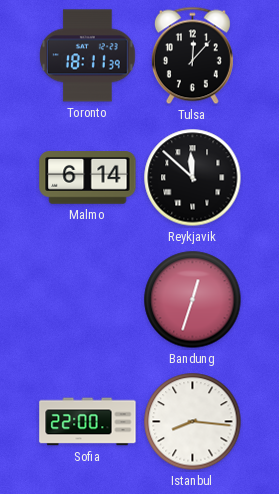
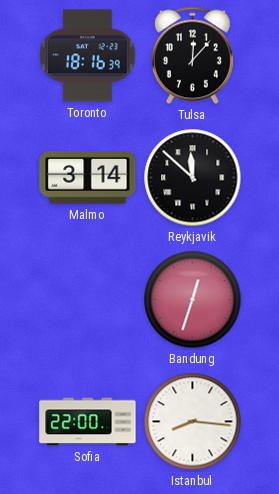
Toronto: 18:11 -> 18:16
Malmo: 6:14 -> 3:14
